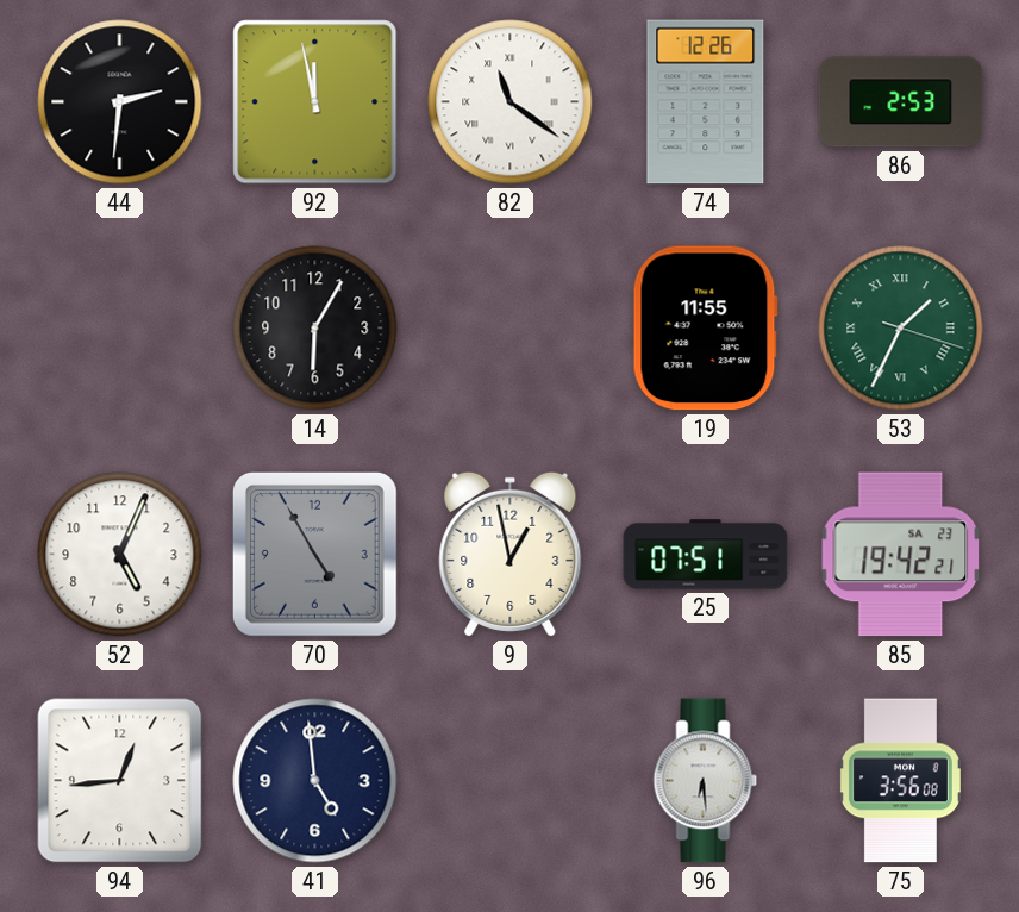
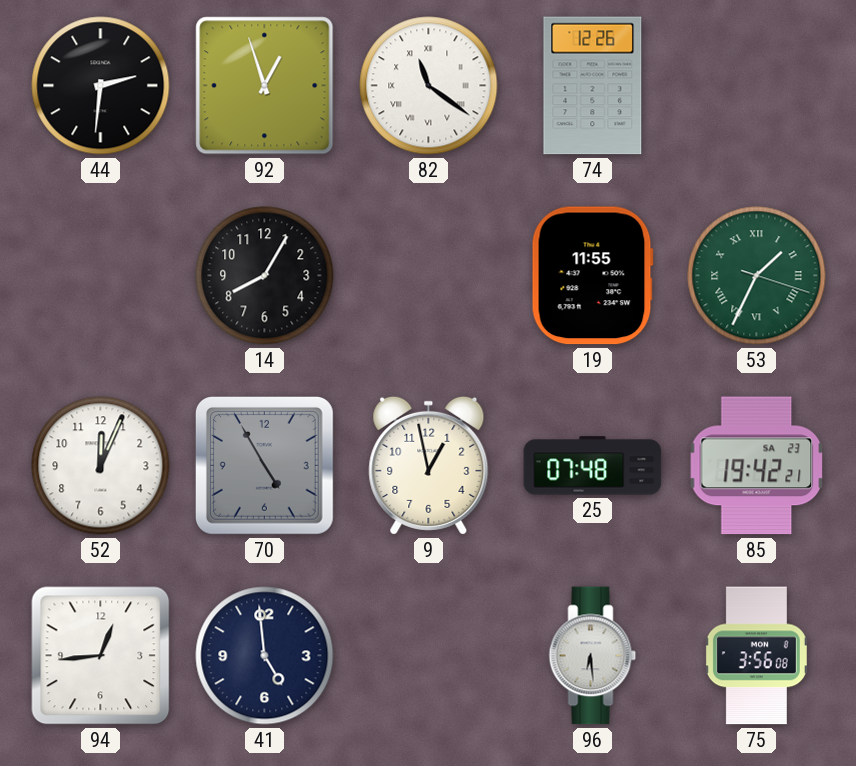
92: 11:58 -> 12:57
86: 2:53 -> none
14: 6:05 -> 8:05
52: 5:04 -> 12:04
25: 07:51 -> 07:48
